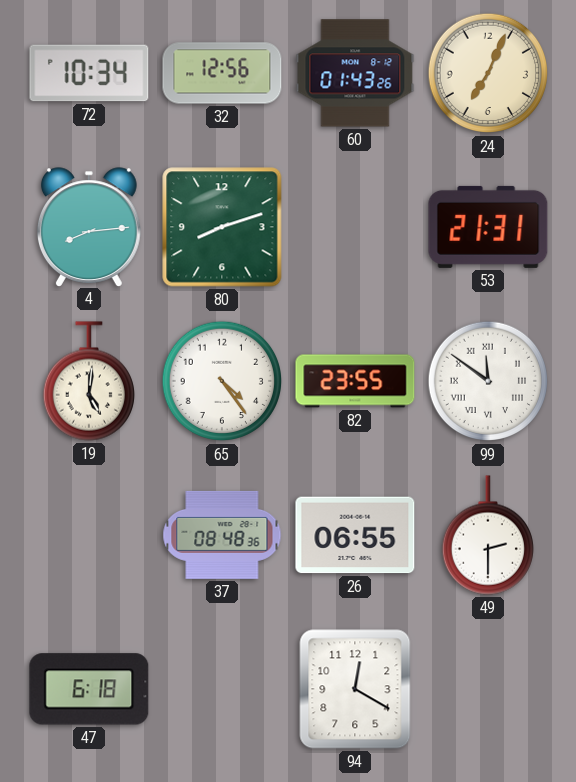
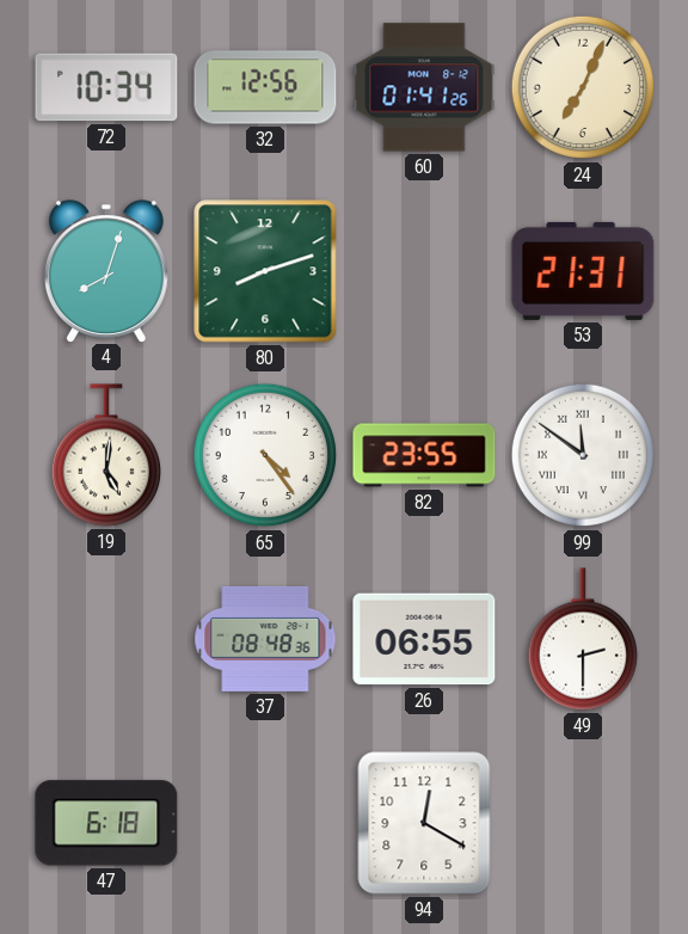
60: 01:43 -> 01:41
4: 8:14 -> 8:03
